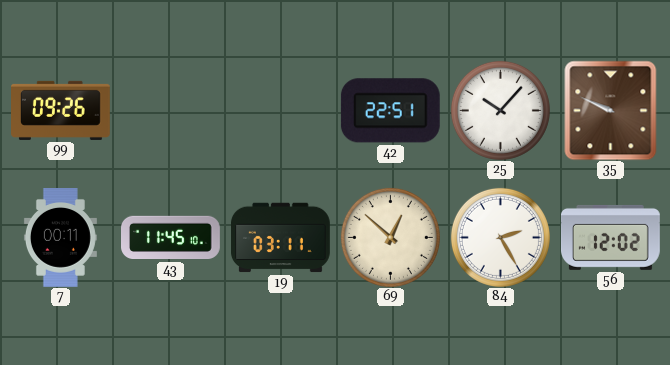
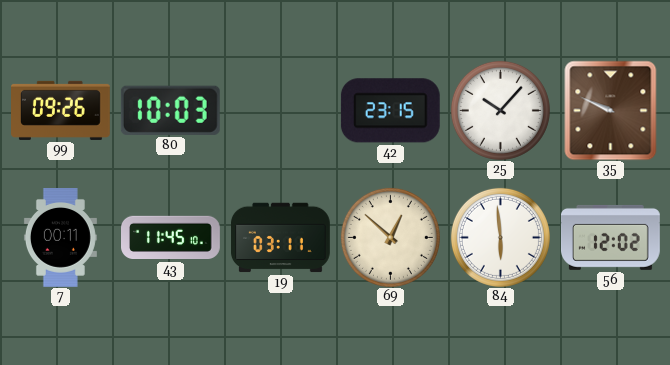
80: none -> 10:03
42: 22:51 -> 23:15
84: 2:25 -> 5:59
